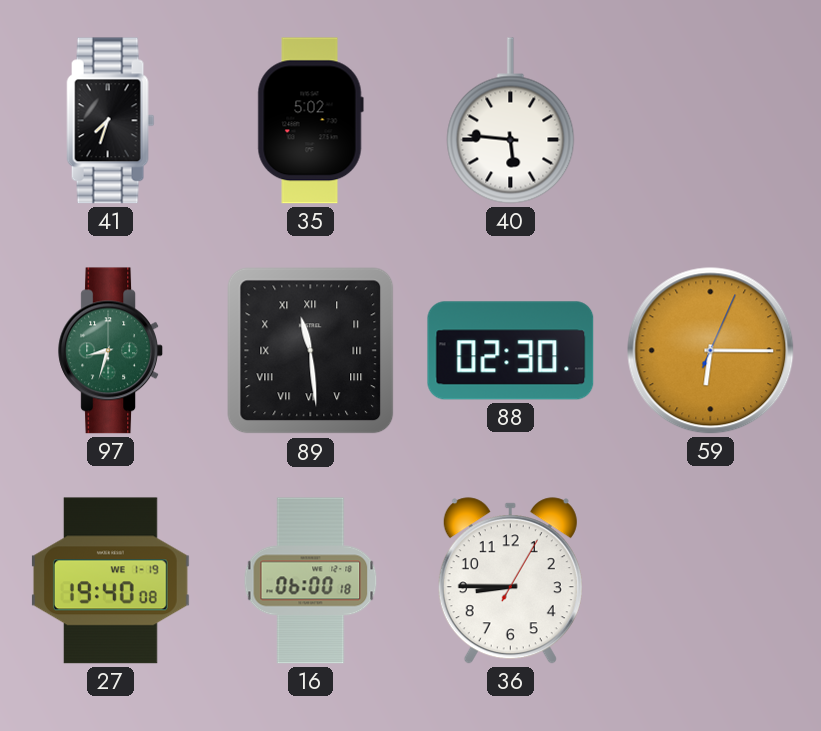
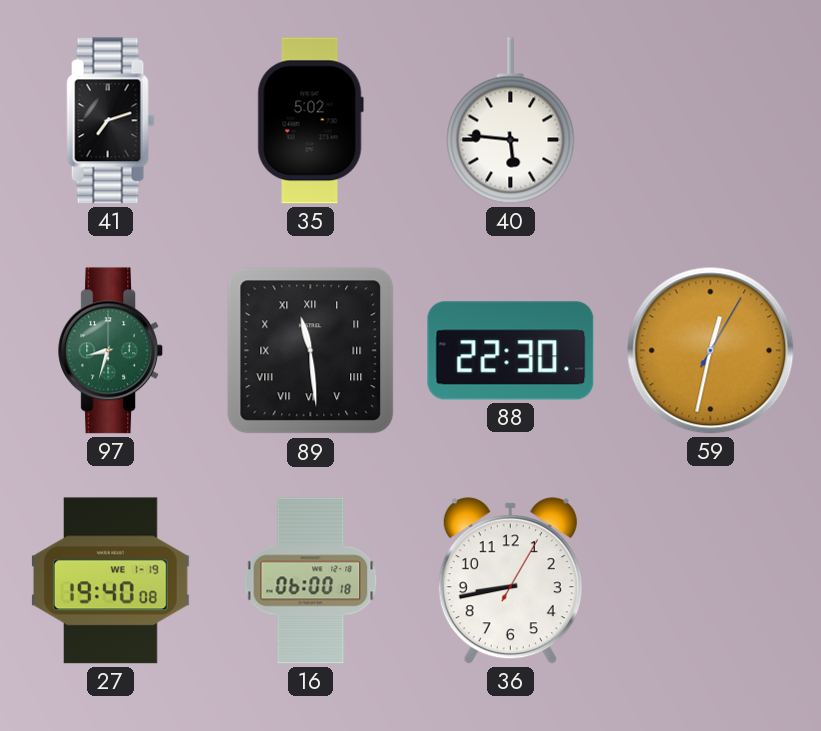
41: 7:33 -> 7:12
88: 02:30 -> 22:30
59: 6:15 -> 12:32
36: 8:45 -> 8:43
